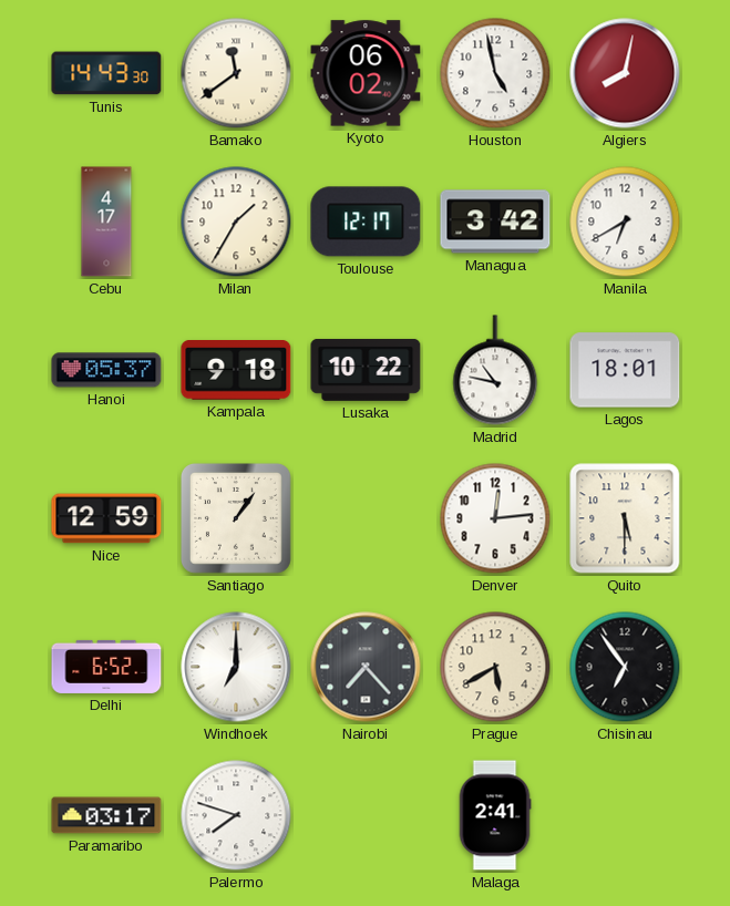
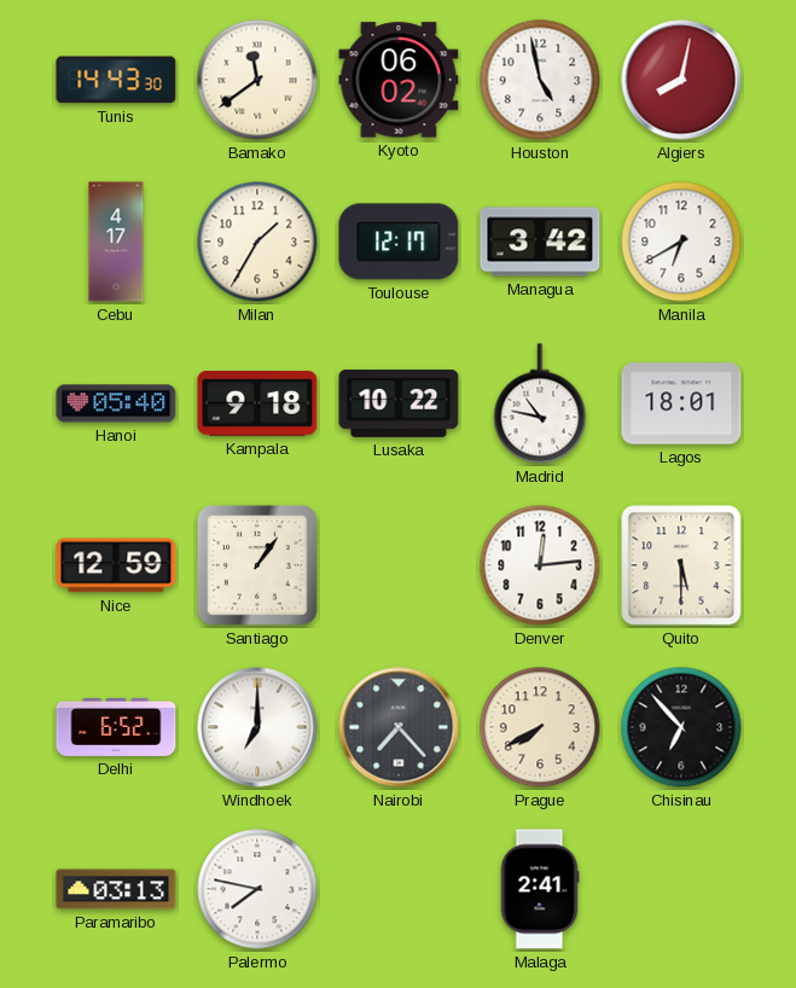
Hanoi: 05:37 -> 05:40
Prague: 5:40 -> 7:40
Chisinau: 6:54 -> 6:53
Paramaribo: 03:17 -> 03:13
Palermo: 7:48 -> 7:47
